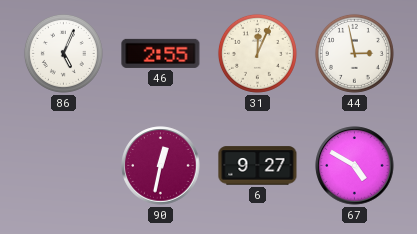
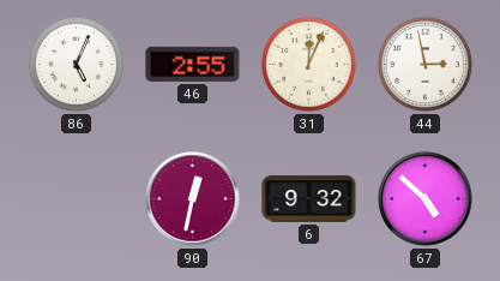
6: 9:27 -> 9:32
67: 4:50 -> 4:52
